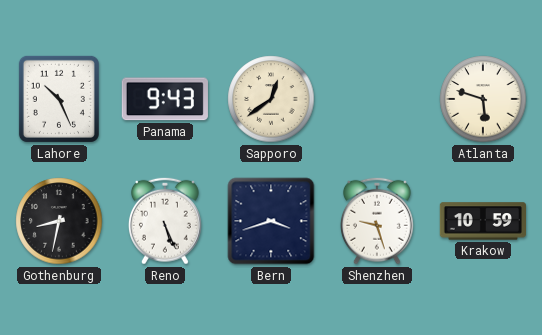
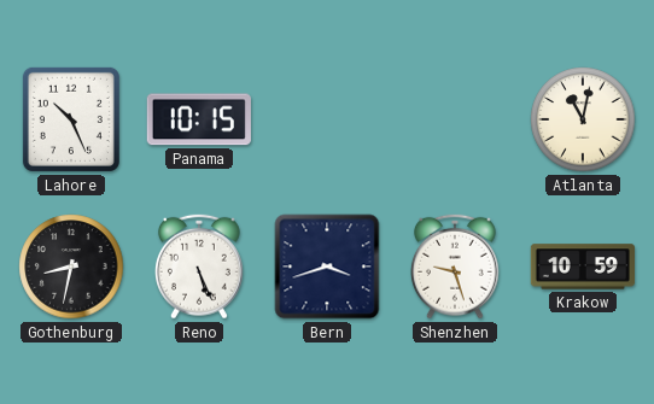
Panama: 9:43 -> 10:15
Sapporo: 12:39 -> none
Atlanta: 5:48 -> 11:02
